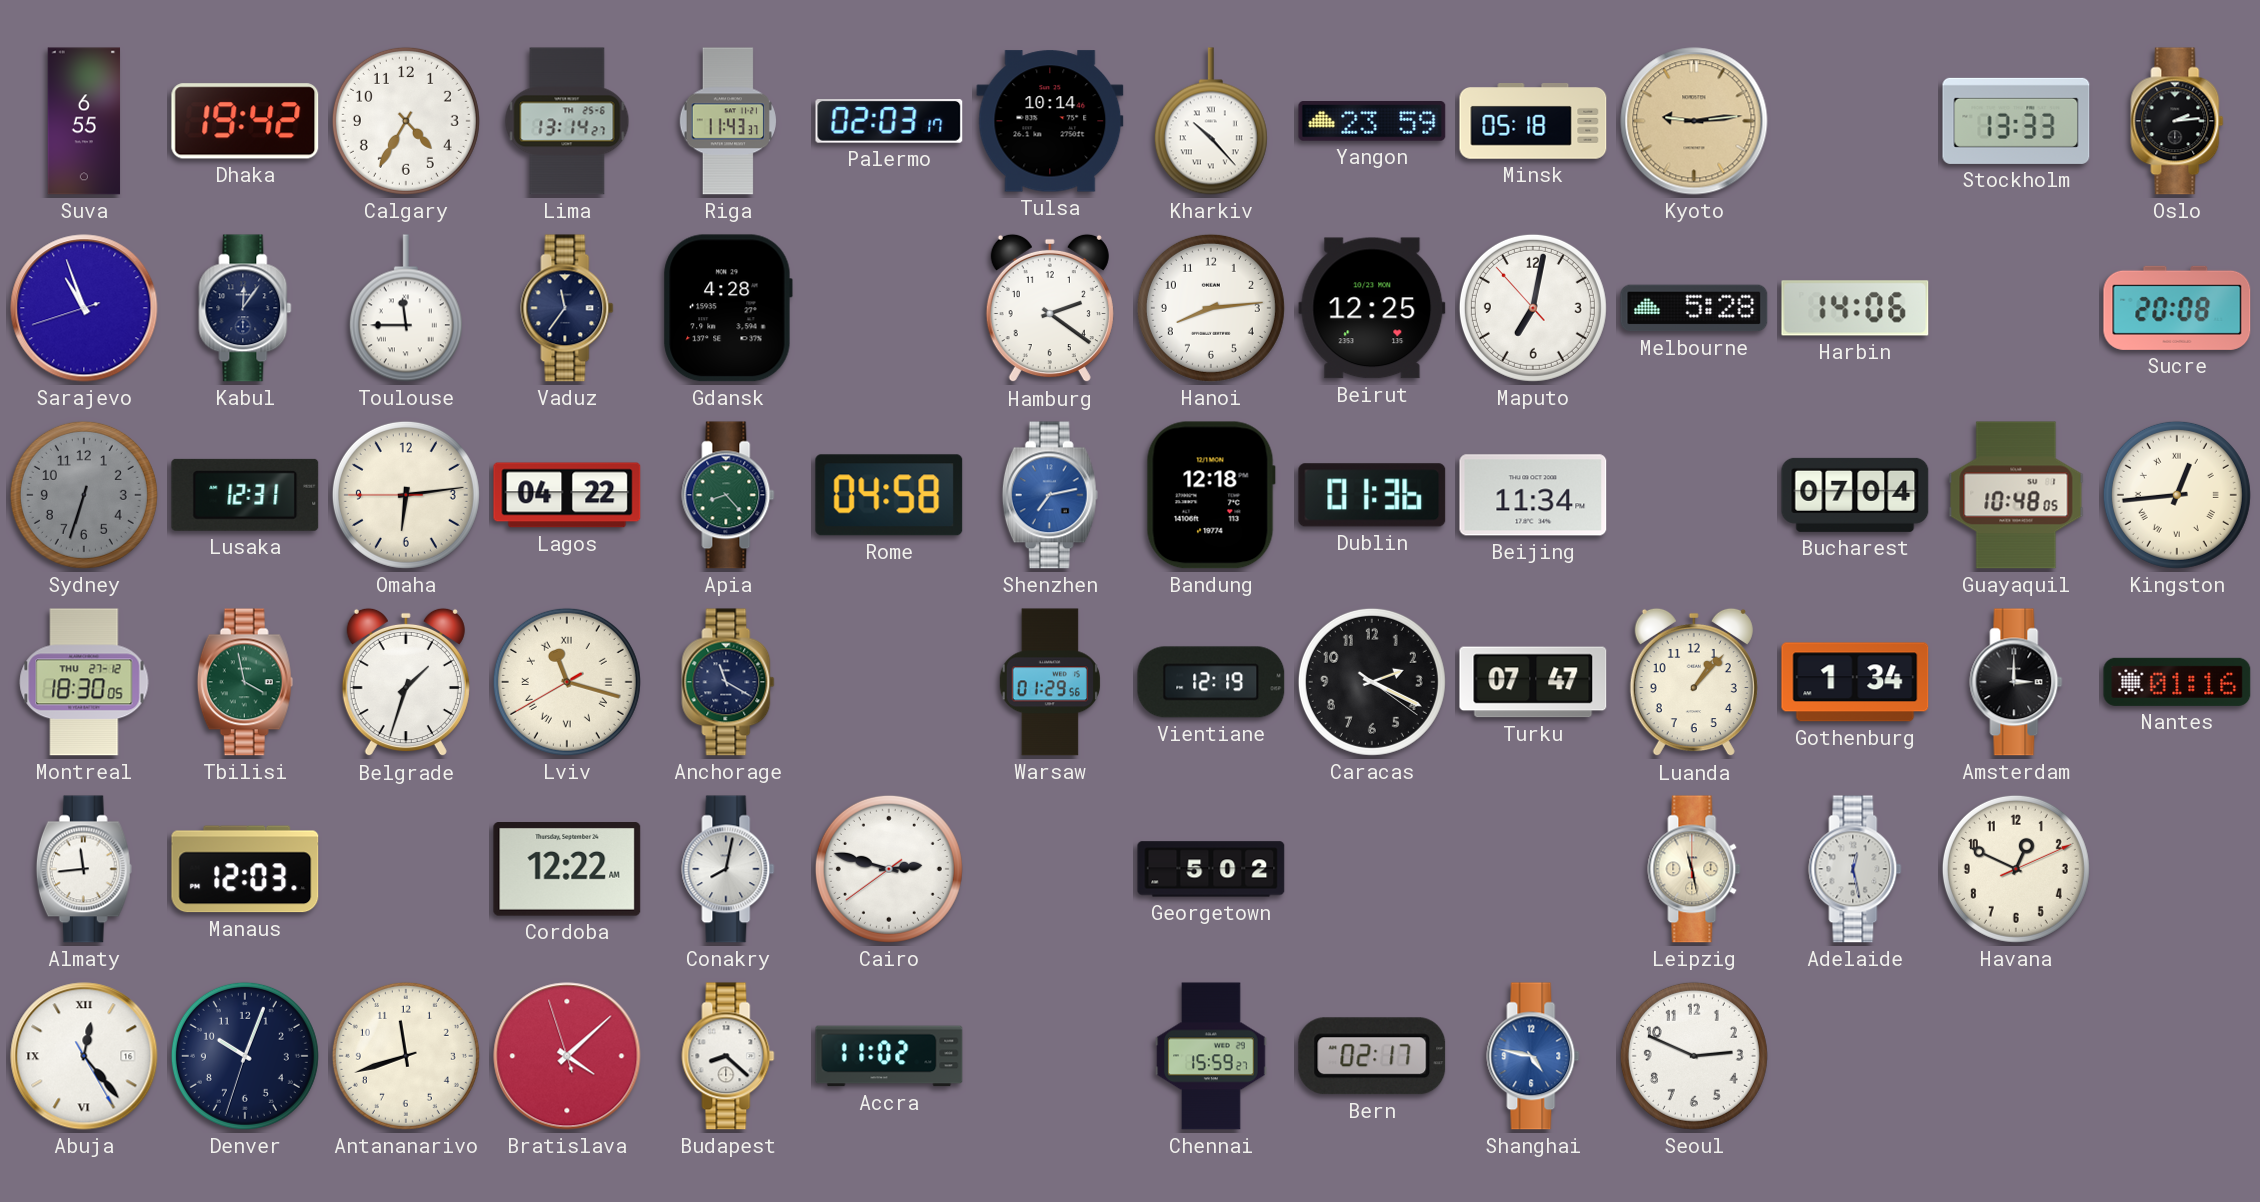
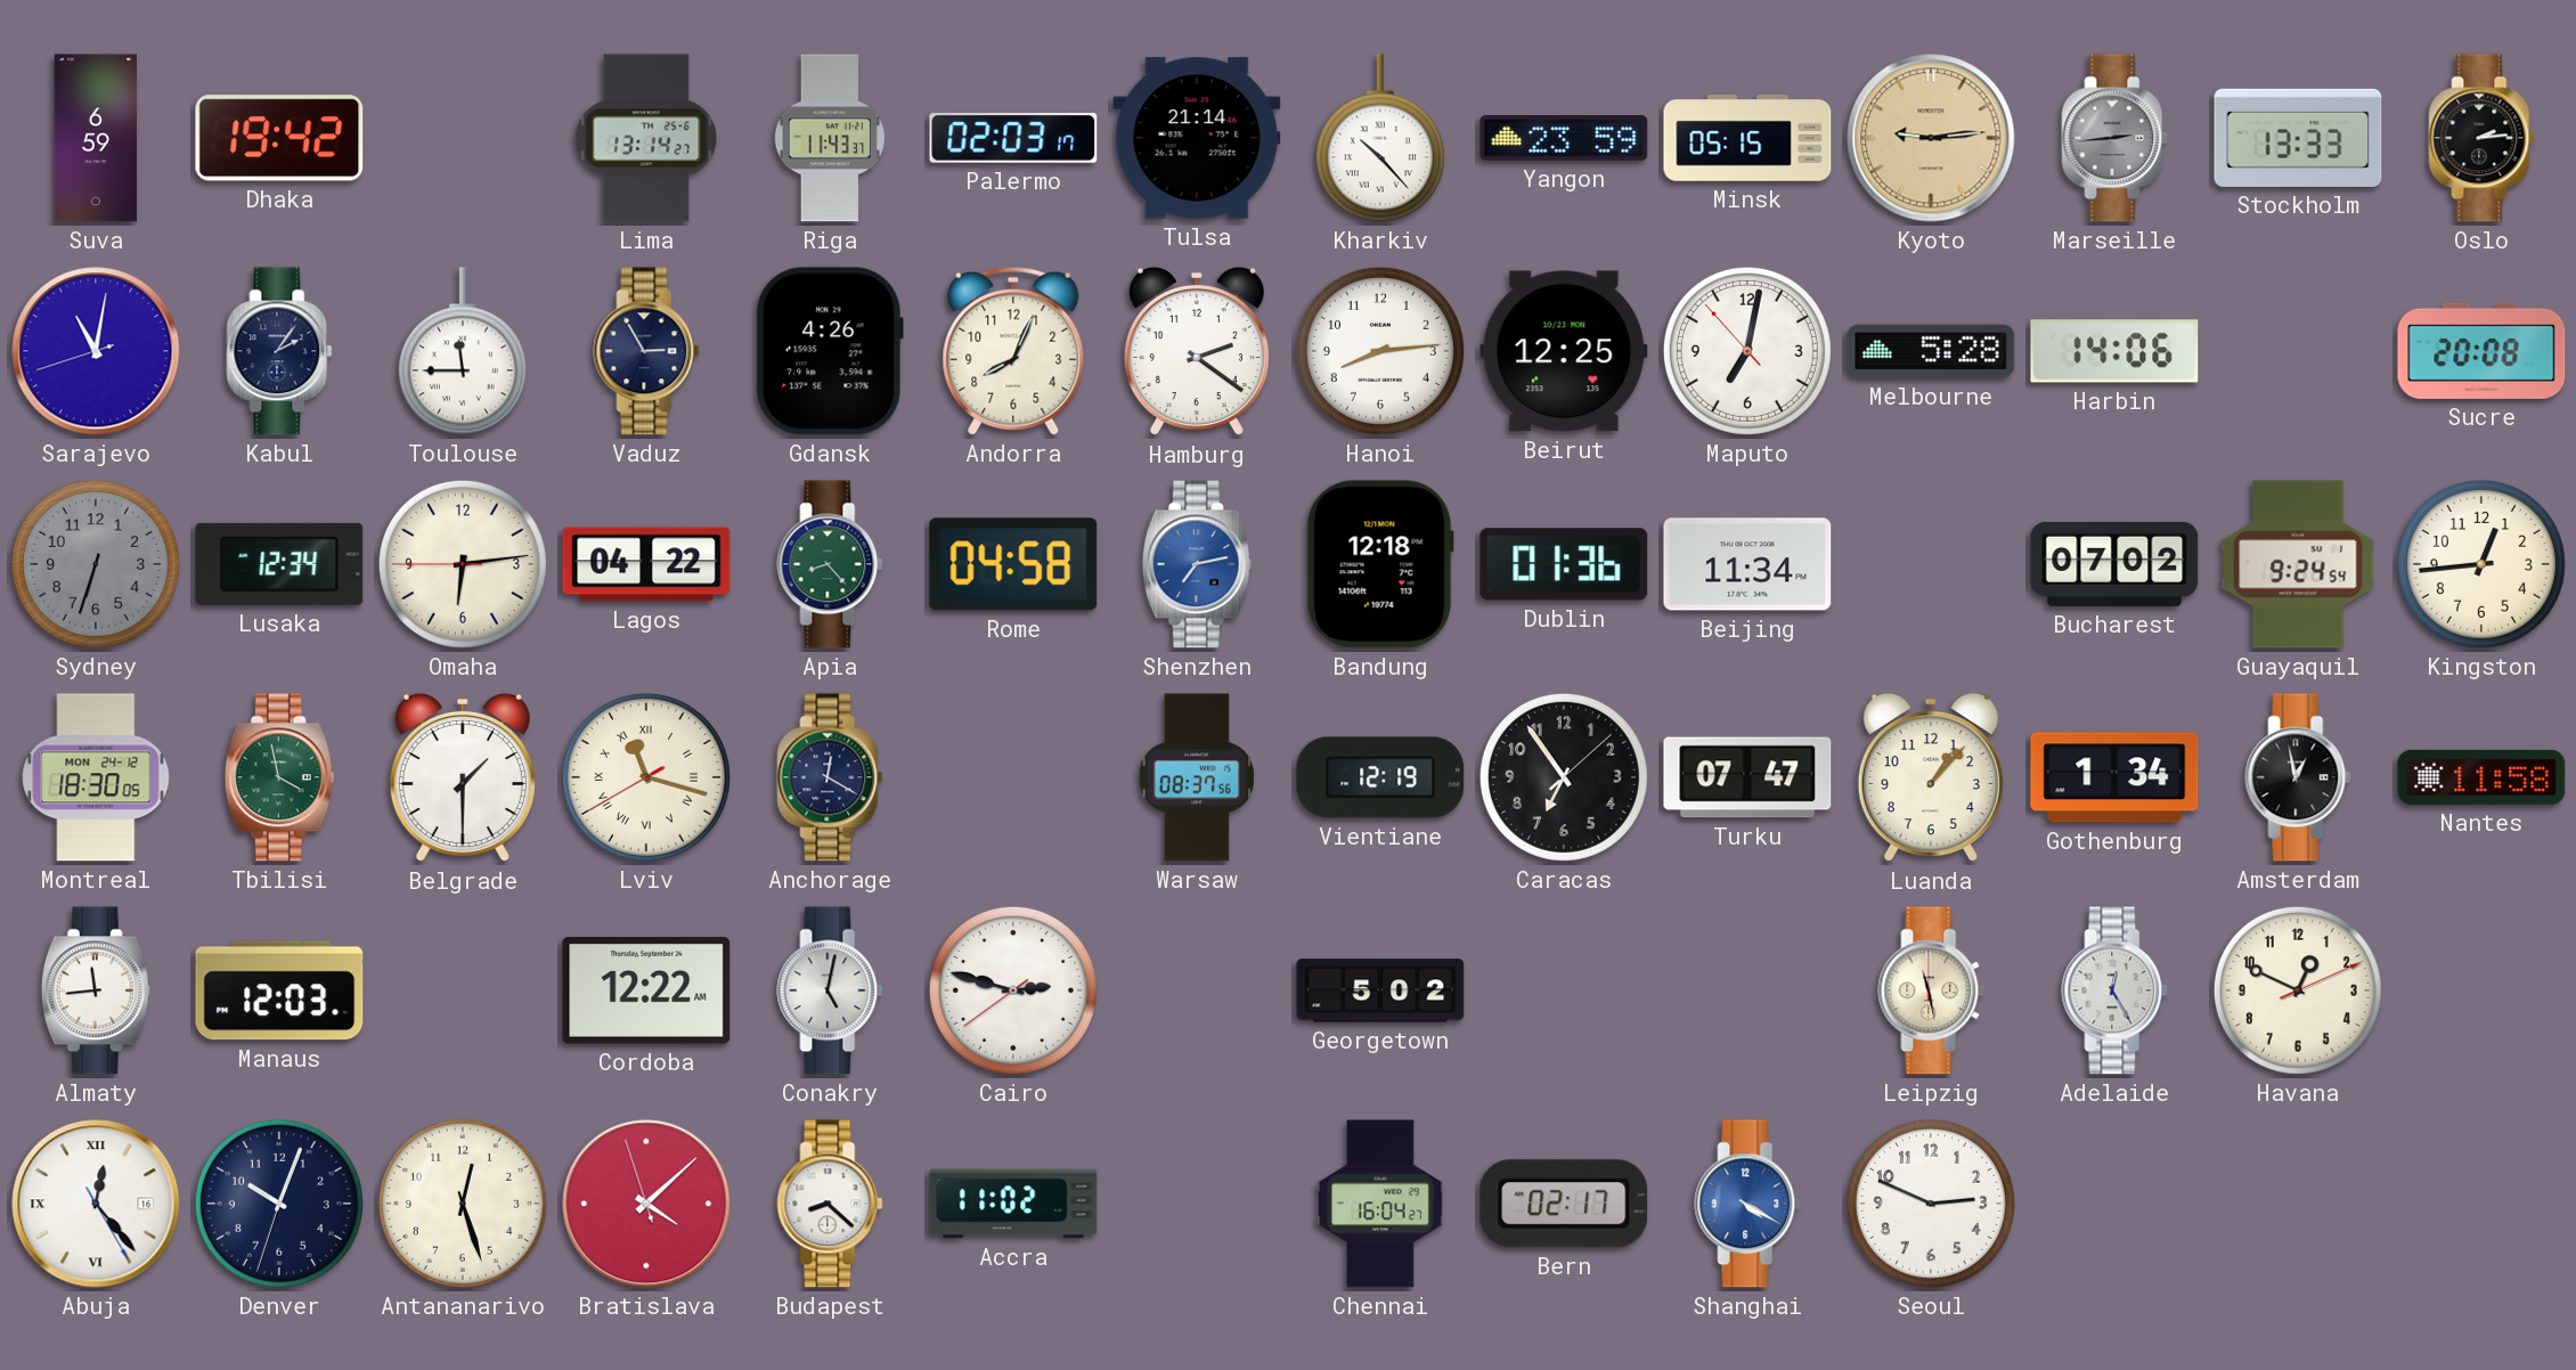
Suva: 6:55 -> 6:59
Calgary: 4:35 -> none
Tulsa: 10:14 -> 21:14
Minsk: 05:18 -> 05:15
Marseille: none -> 2:44
Sarajevo: 10:56 -> 11:01
Kabul: 12:06 -> 2:06
Vaduz: 11:36 -> 2:55
Gdansk: 4:28 -> 4:26
Andorra: none -> 8:04
Lusaka: 12:31 -> 12:34
Bucharest: 07:04 -> 07:02
Guayaquil: 10:48 -> 9:24
Kingston numerals: Roman -> Arabic
Montreal date: THU 27-12 -> MON 24-12
Belgrade: 1:33 -> 1:30
Anchorage: 11:20 -> 12:20
Warsaw: 01:29 -> 08:37
Caracas: 2:19 -> 6:54
Amsterdam: 3:00 -> 12:58
Nantes: 01:16 -> 11:58
Conakry: 8:02 -> 5:02
Adelaide: 12:28 -> 12:25
Antananarivo: 11:42 -> 12:27
Chennai: 15:59 -> 16:04
Shanghai: 4:47 -> 4:20
